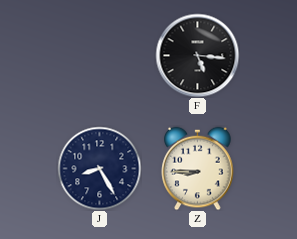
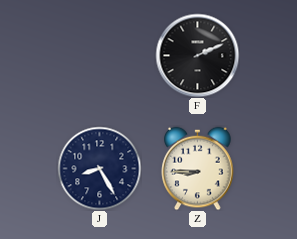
F: 5:16 -> 2:11
